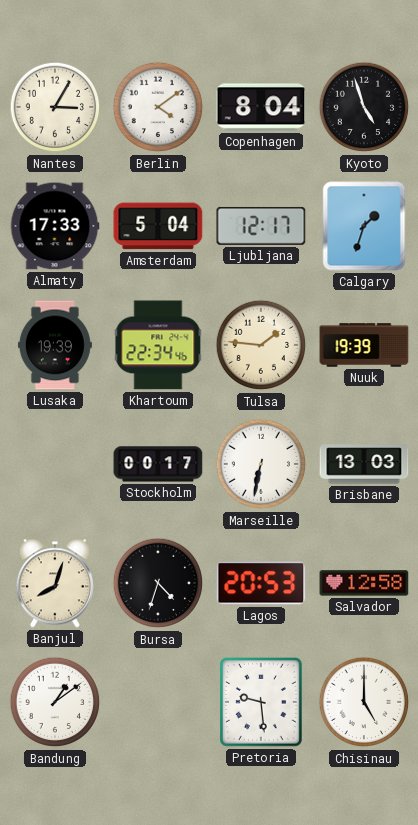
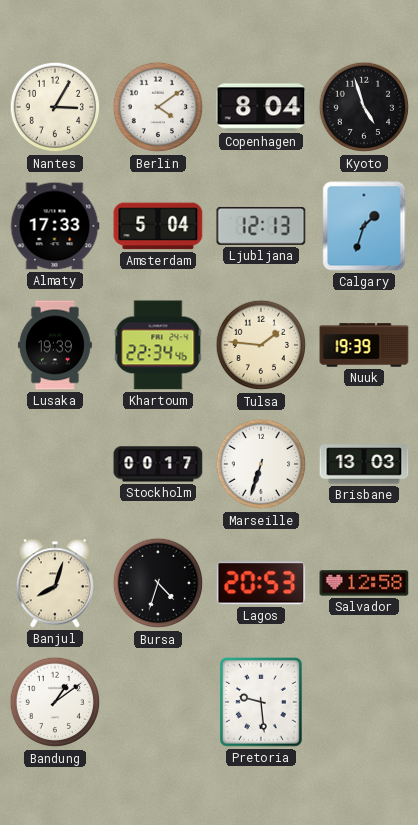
Ljubljana: 12:17 -> 12:13
Marseille: 6:32 -> 6:33
Chisinau: 5:00 -> none
